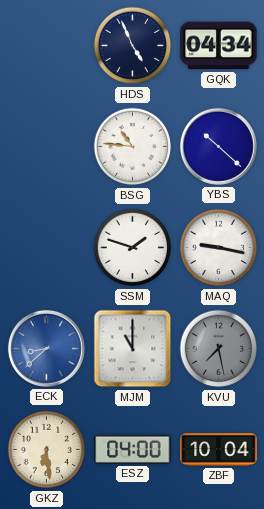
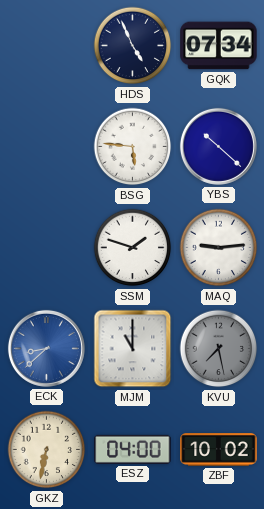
GQK: 04:34 -> 07:34
BSG: 10:46 -> 5:46
MAQ: 9:17 -> 9:14
GKZ: 6:29 -> 6:32
ZBF: 10:04 -> 10:02
